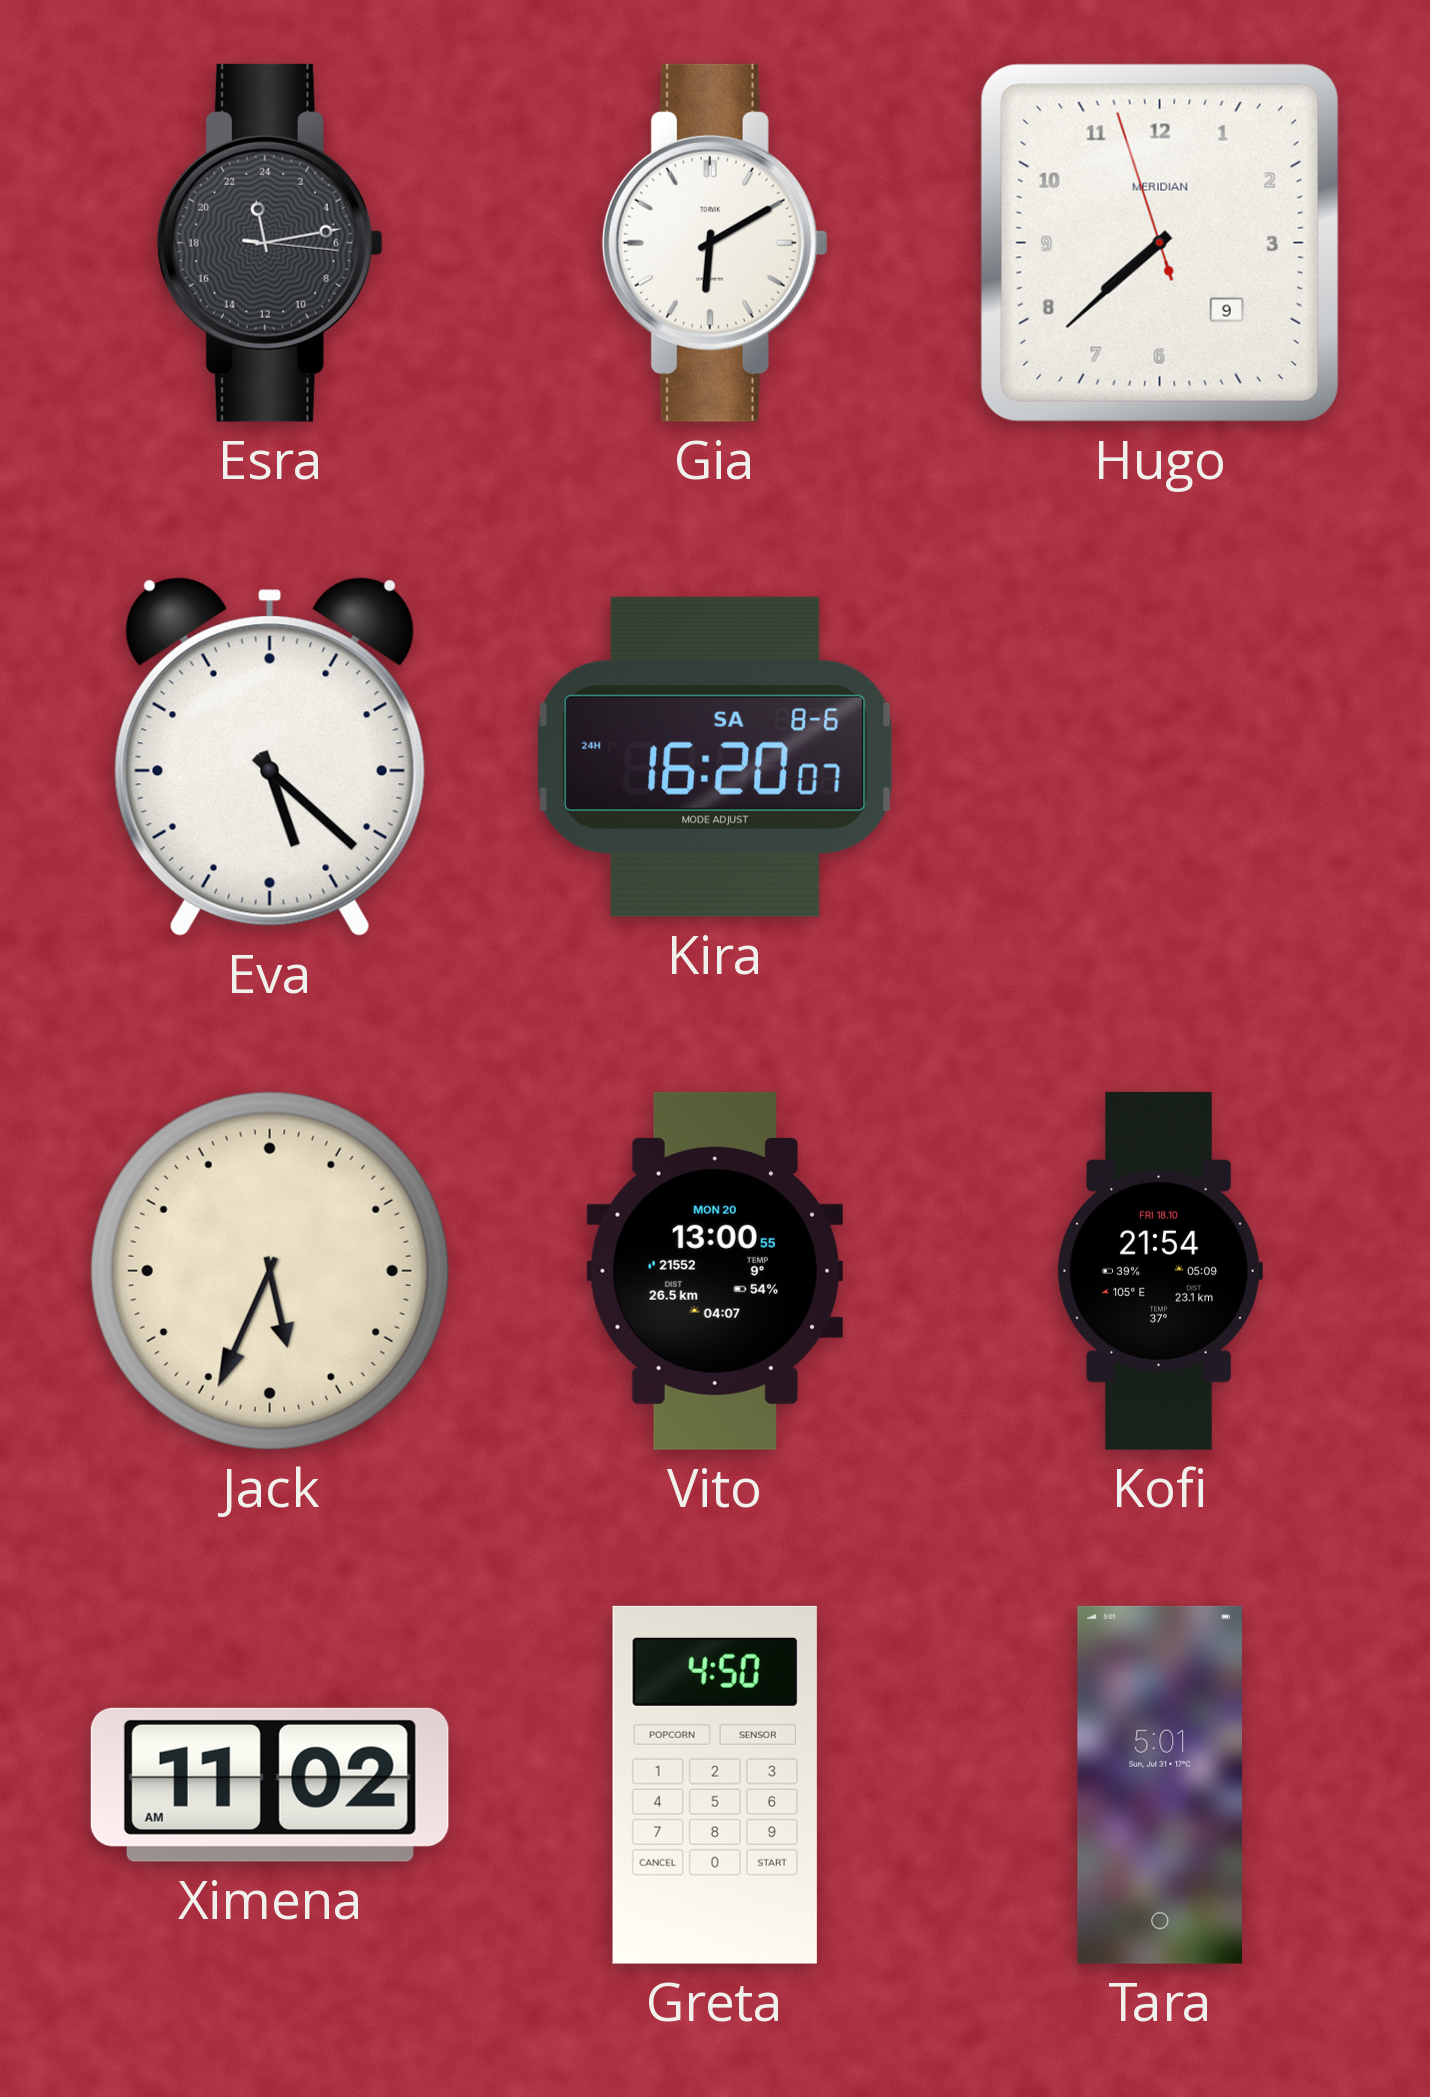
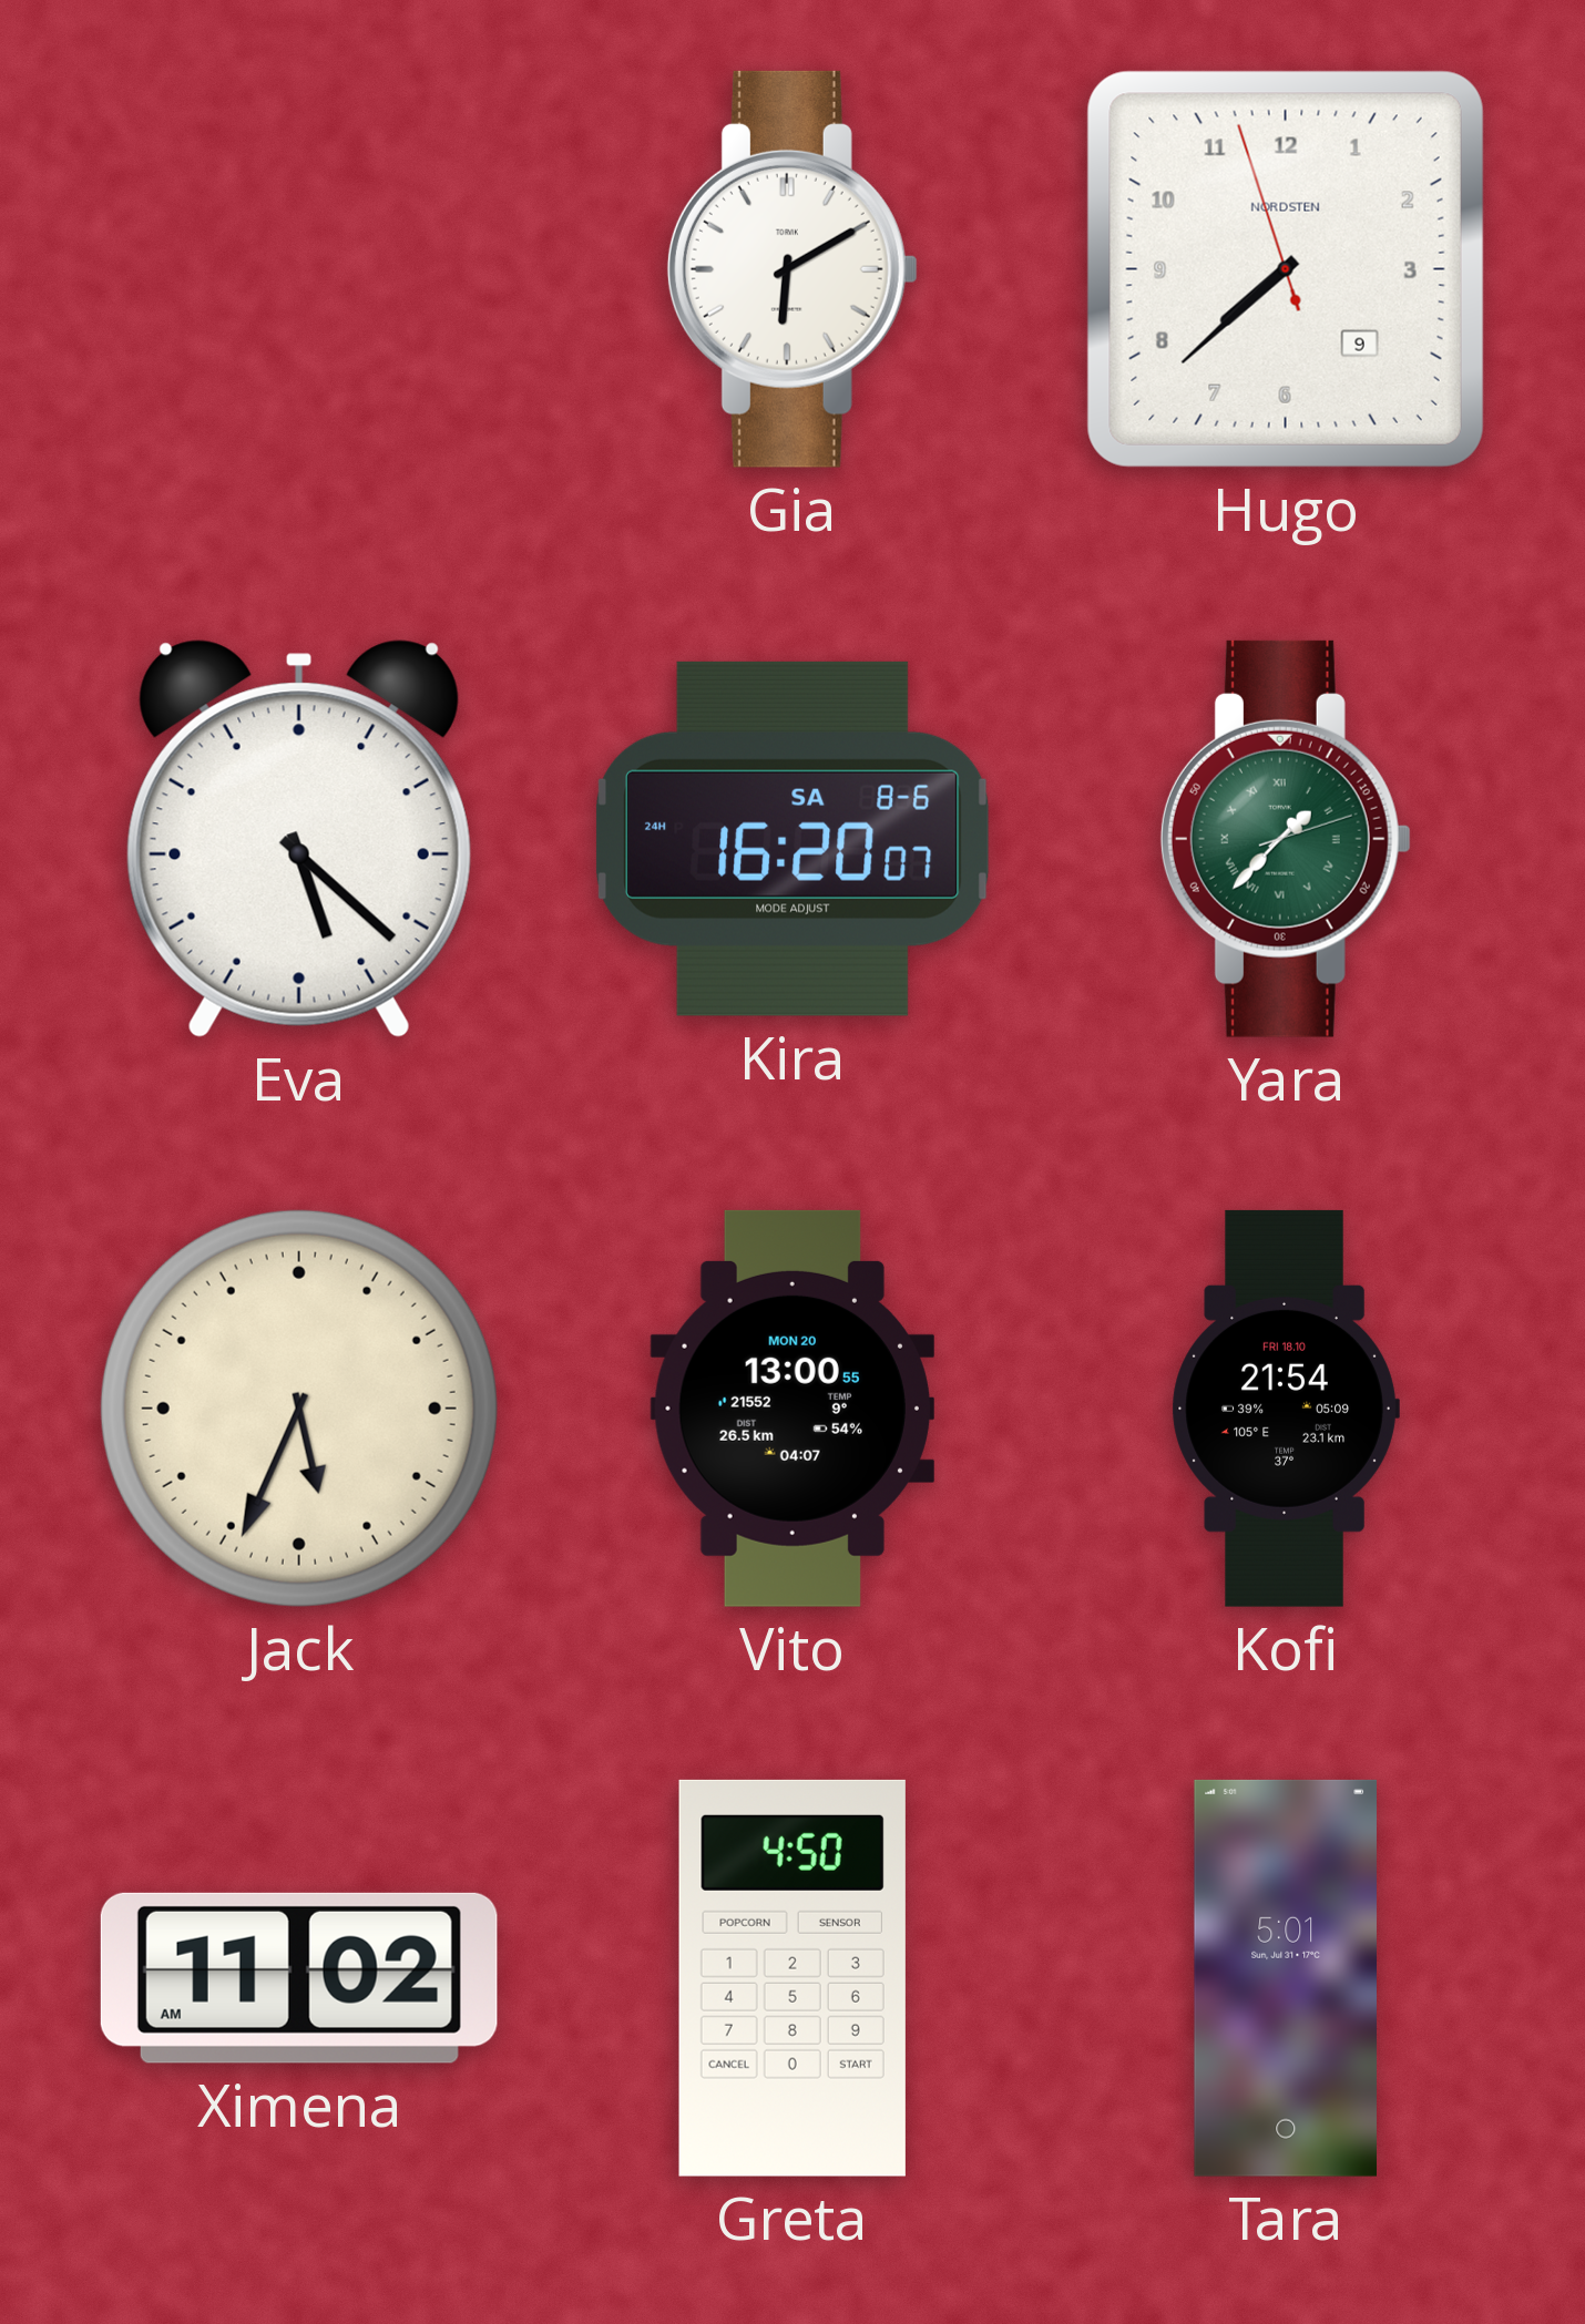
Esra: 23:13 -> none
Hugo brand: MERIDIAN -> NORDSTEN
Yara: none -> 1:37
